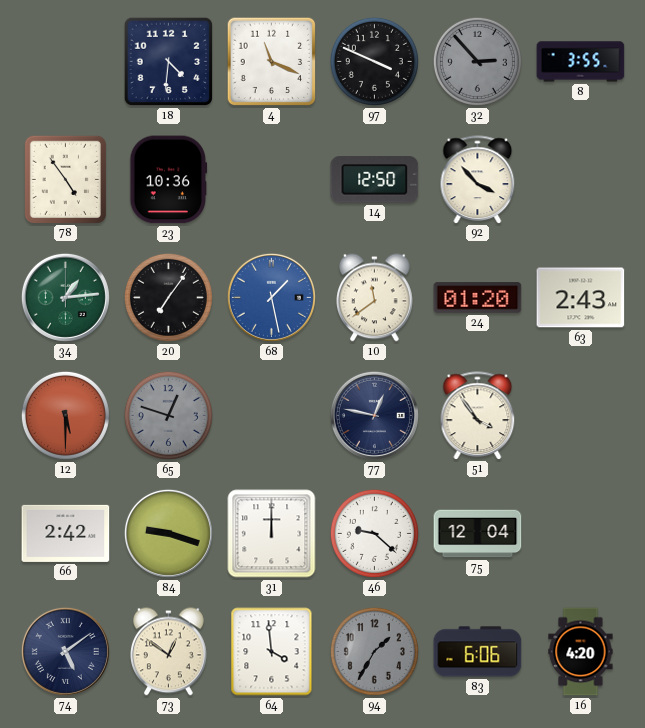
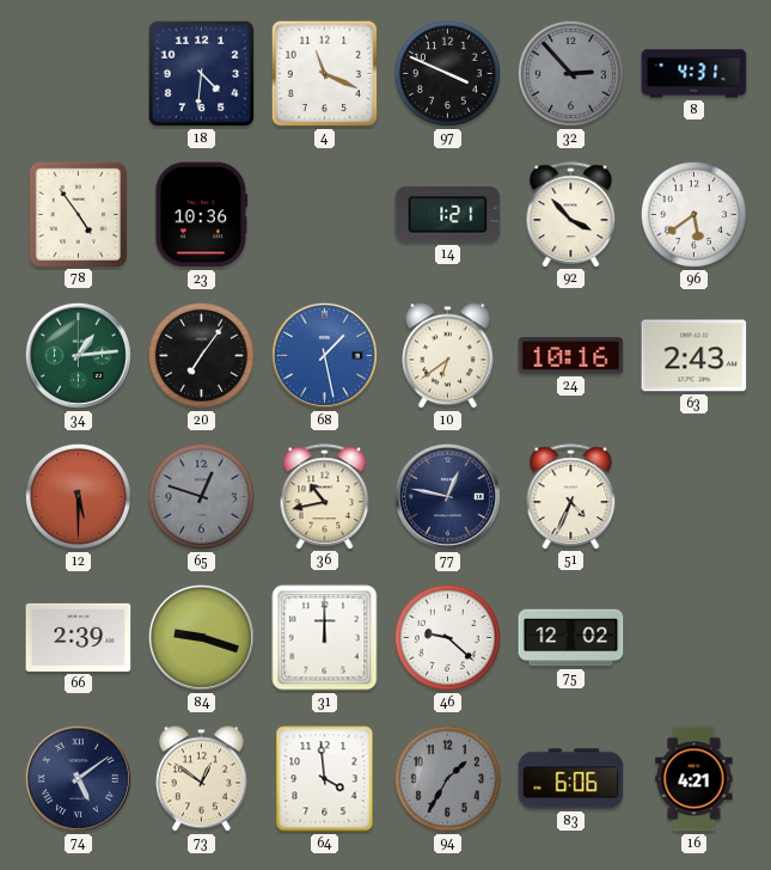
8: 3:55 -> 4:31
14: 12:50 -> 1:21
96: none -> 5:39
10: 11:39 -> 6:39
24: 01:20 -> 10:16
36: none -> 10:43
51: 3:54 -> 4:34
66: 2:42 -> 2:39
75: 12:04 -> 12:02
16: 4:20 -> 4:21
